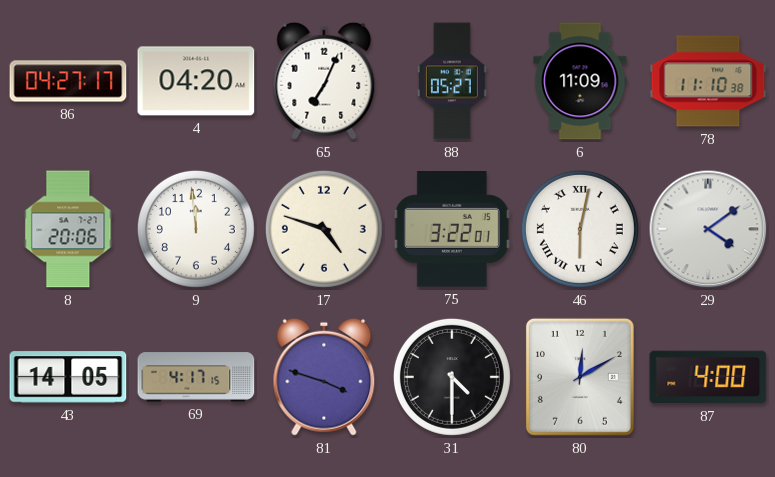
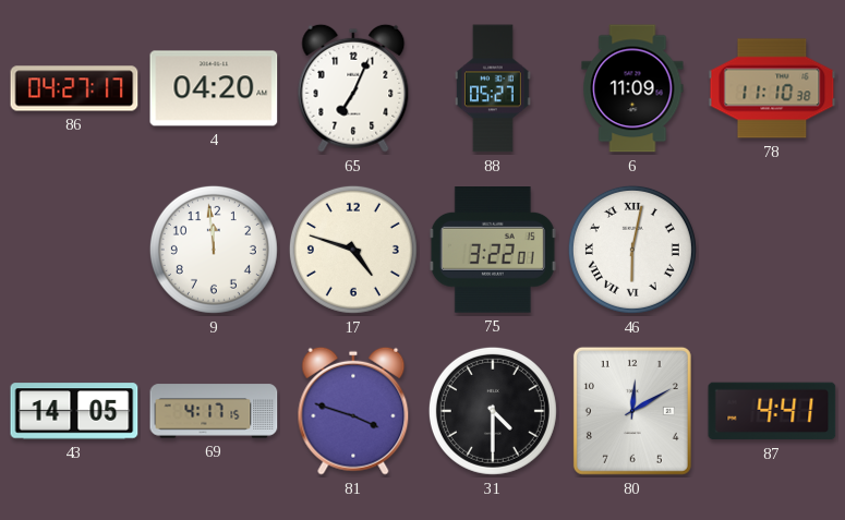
8: 20:06 -> none
29: 4:09 -> none
87: 4:00 -> 4:41
